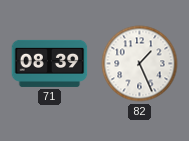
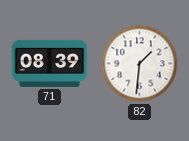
82: 1:26 -> 1:31
